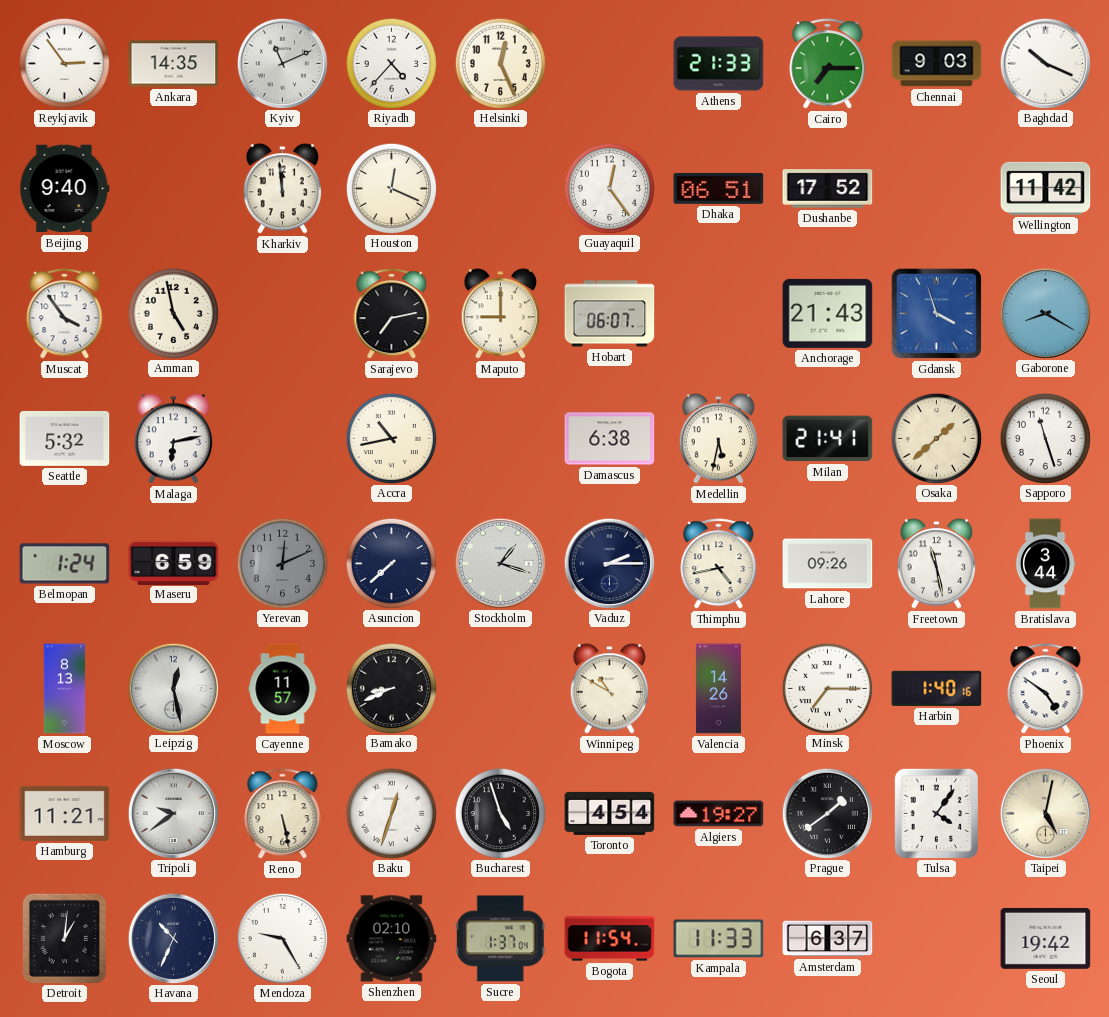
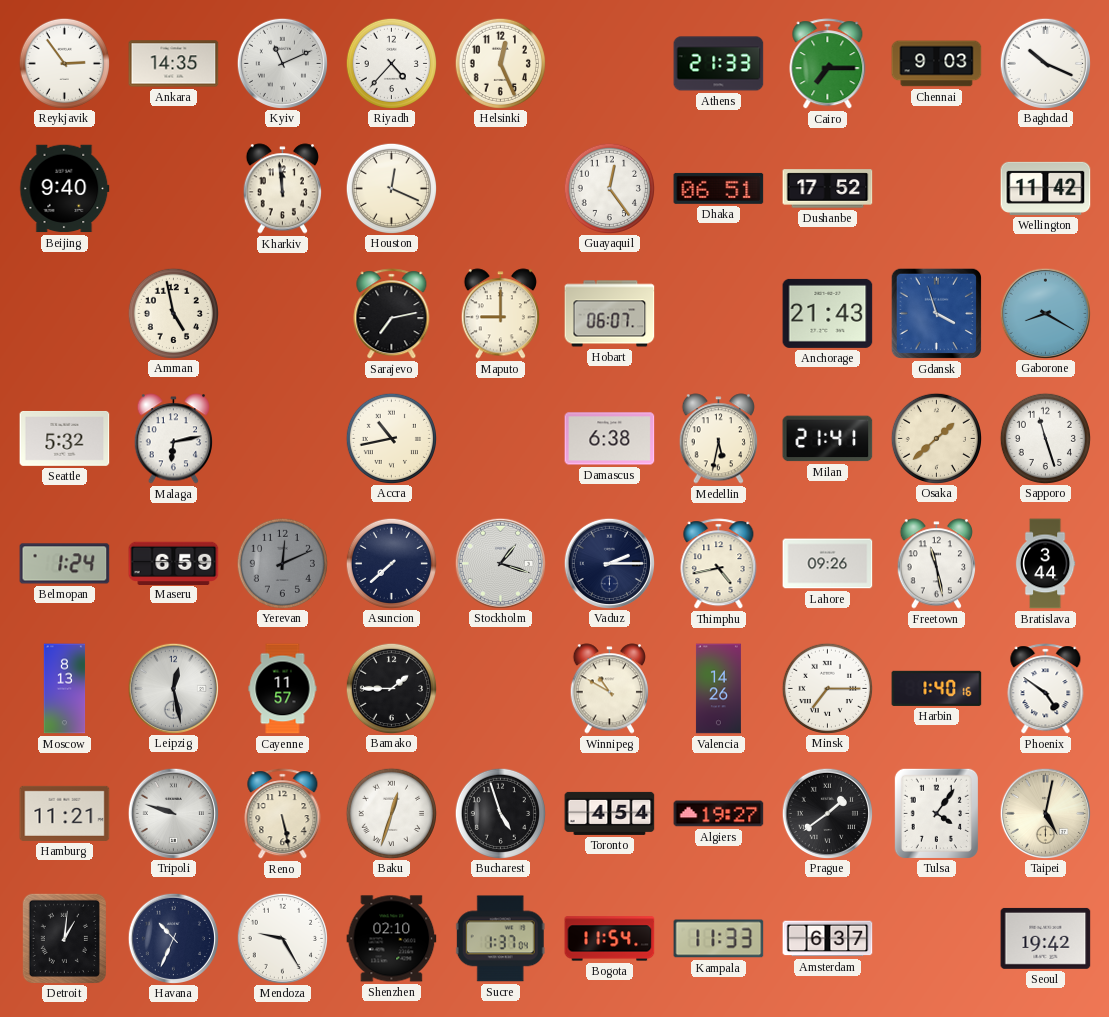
Muscat: 3:54 -> none
Bamako: 8:41 -> 1:45
Tripoli: 9:39 -> 9:48
